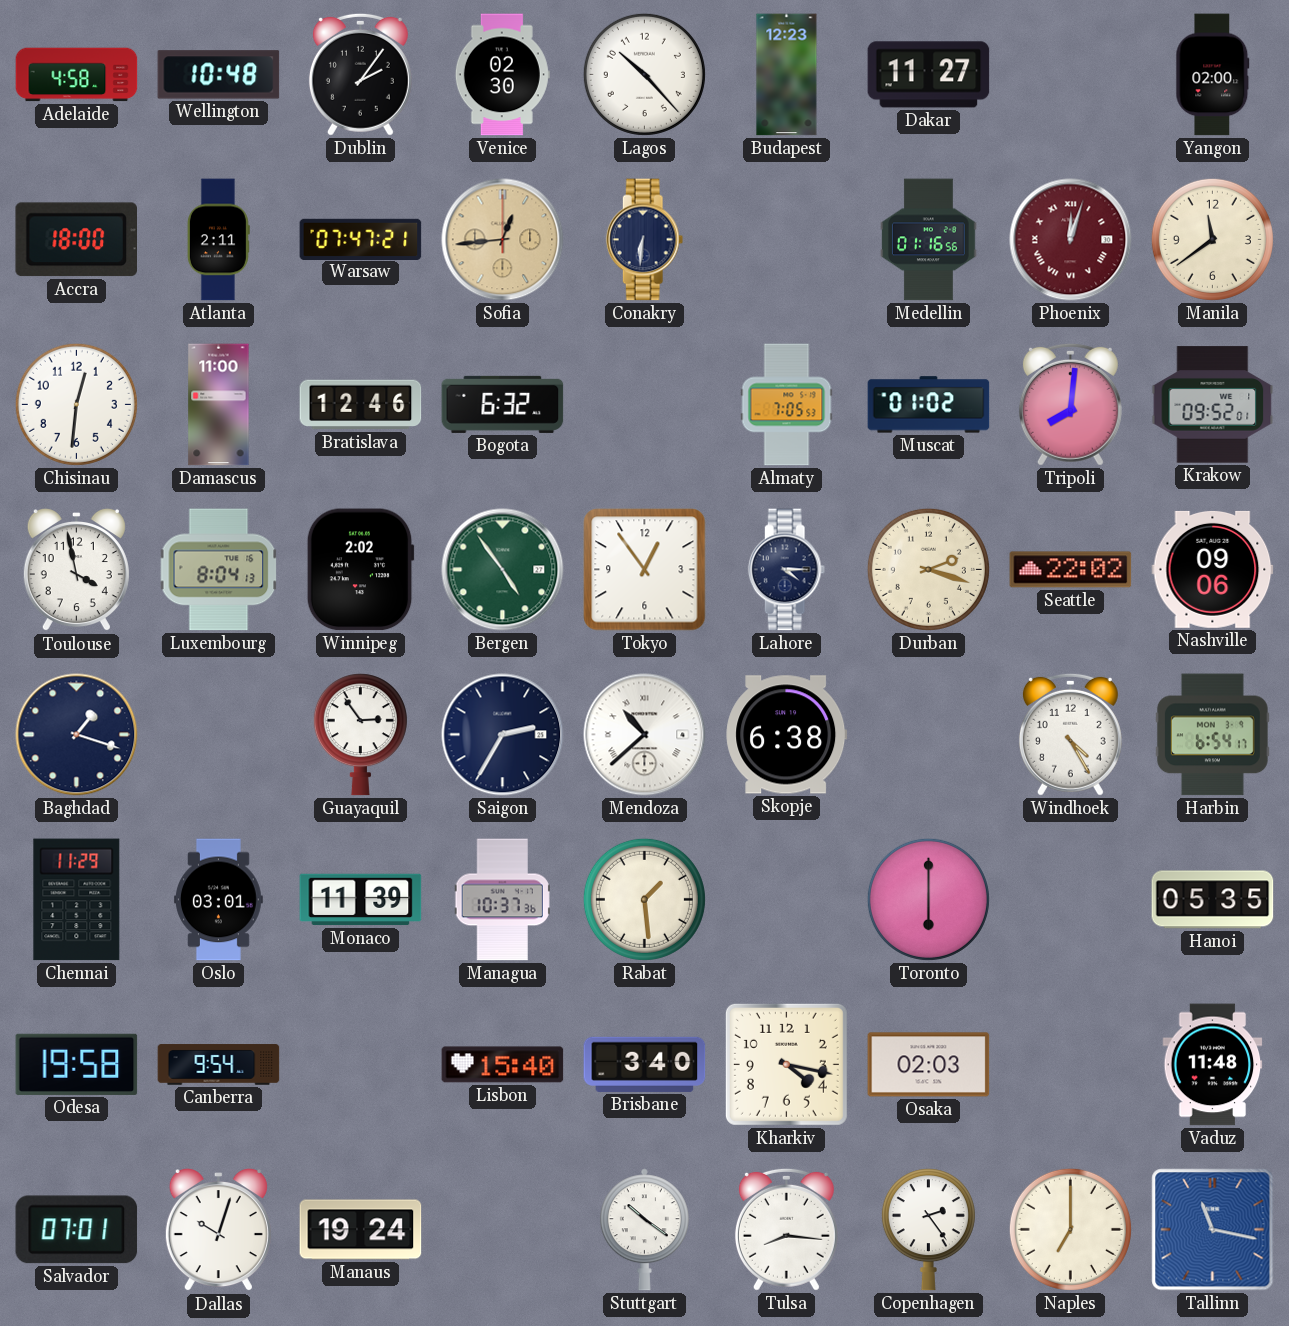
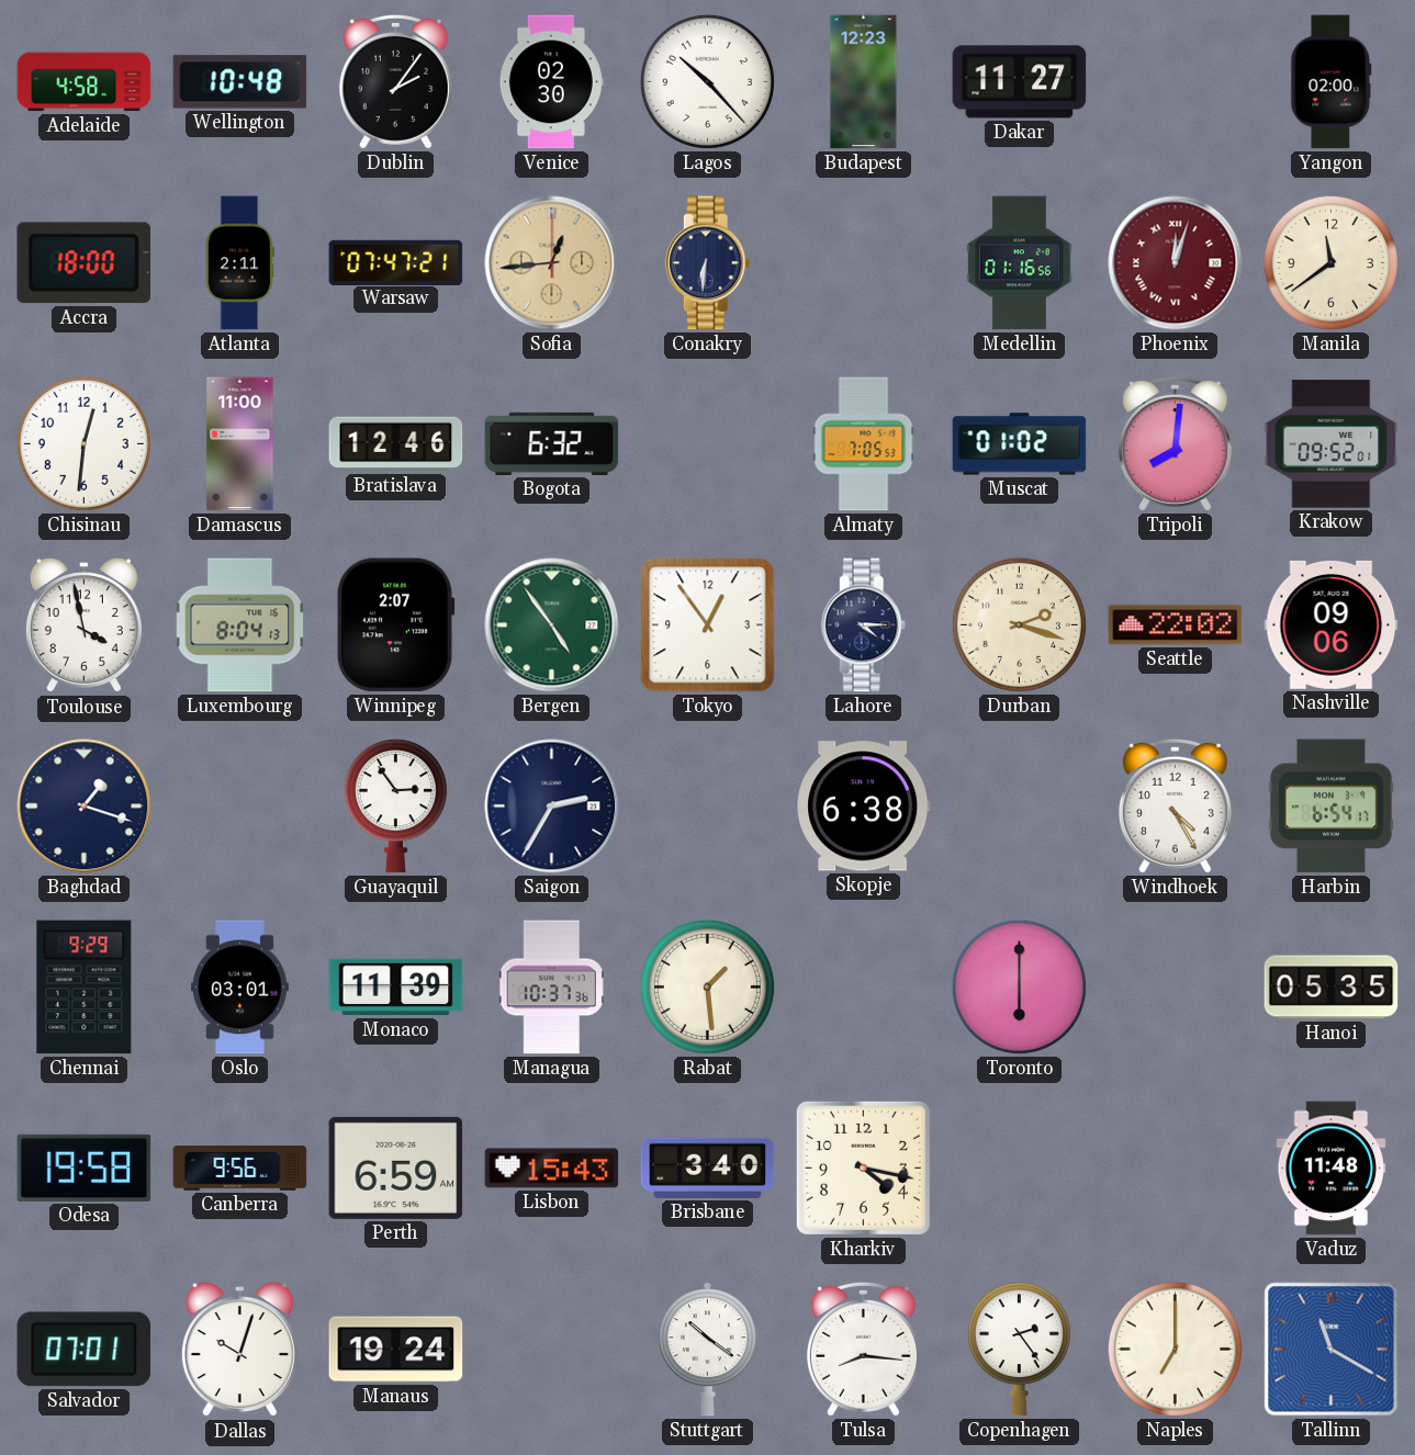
Winnipeg: 2:02 -> 2:07
Mendoza: 10:38 -> none
Chennai: 11:29 -> 9:29
Canberra: 9:54 -> 9:56
Perth: none -> 6:59
Lisbon: 15:40 -> 15:43
Osaka: 02:03 -> none
Tallinn: 11:17 -> 11:20
